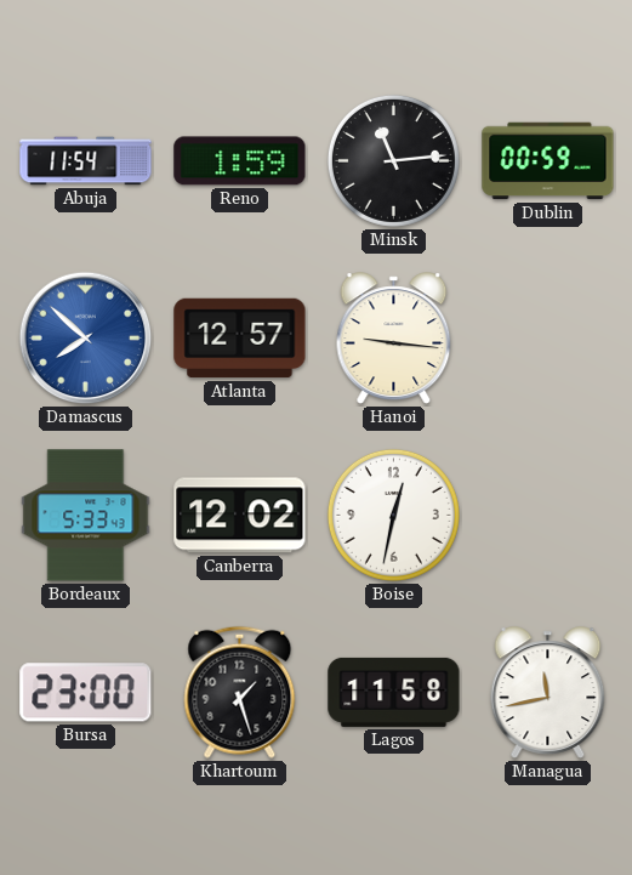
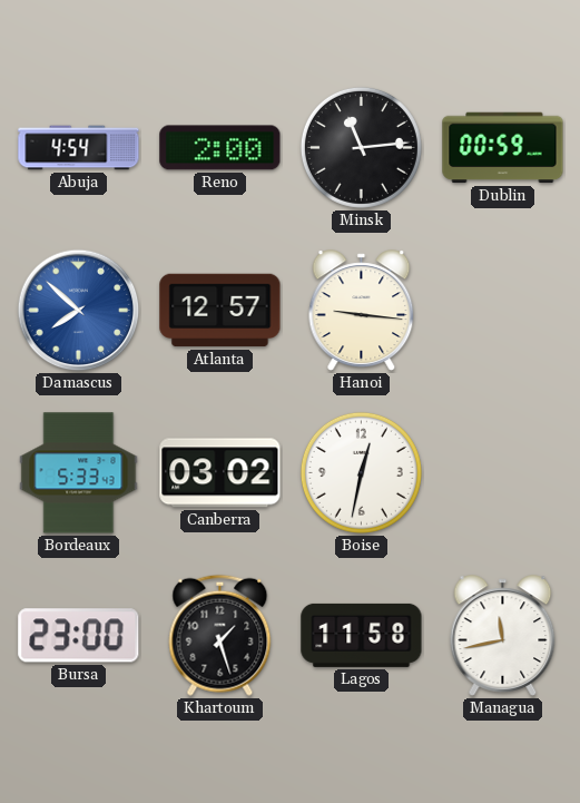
Abuja: 11:54 -> 4:54
Reno: 1:59 -> 2:00
Canberra: 12:02 -> 03:02
